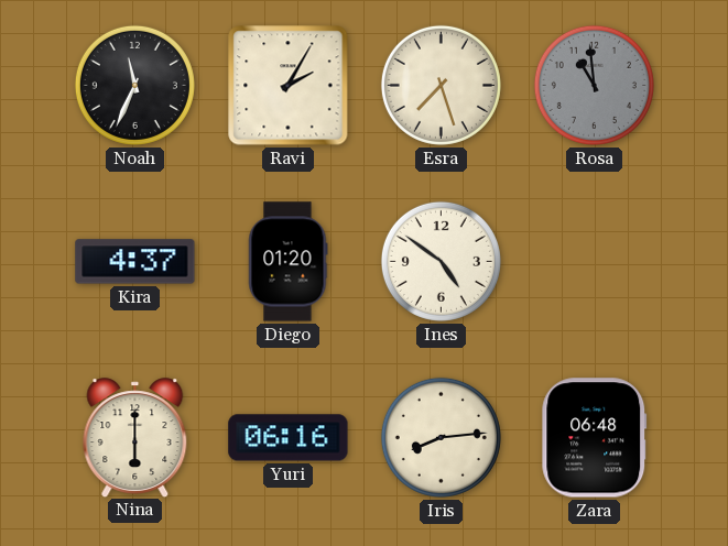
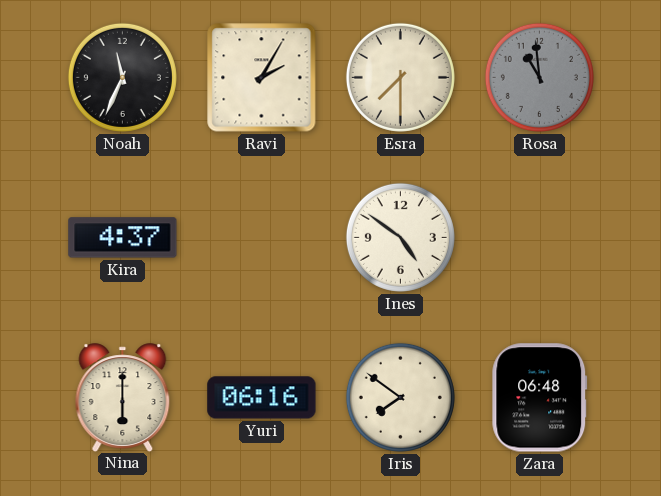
Esra: 7:27 -> 7:30
Diego: 01:20 -> none
Iris: 8:14 -> 7:51
